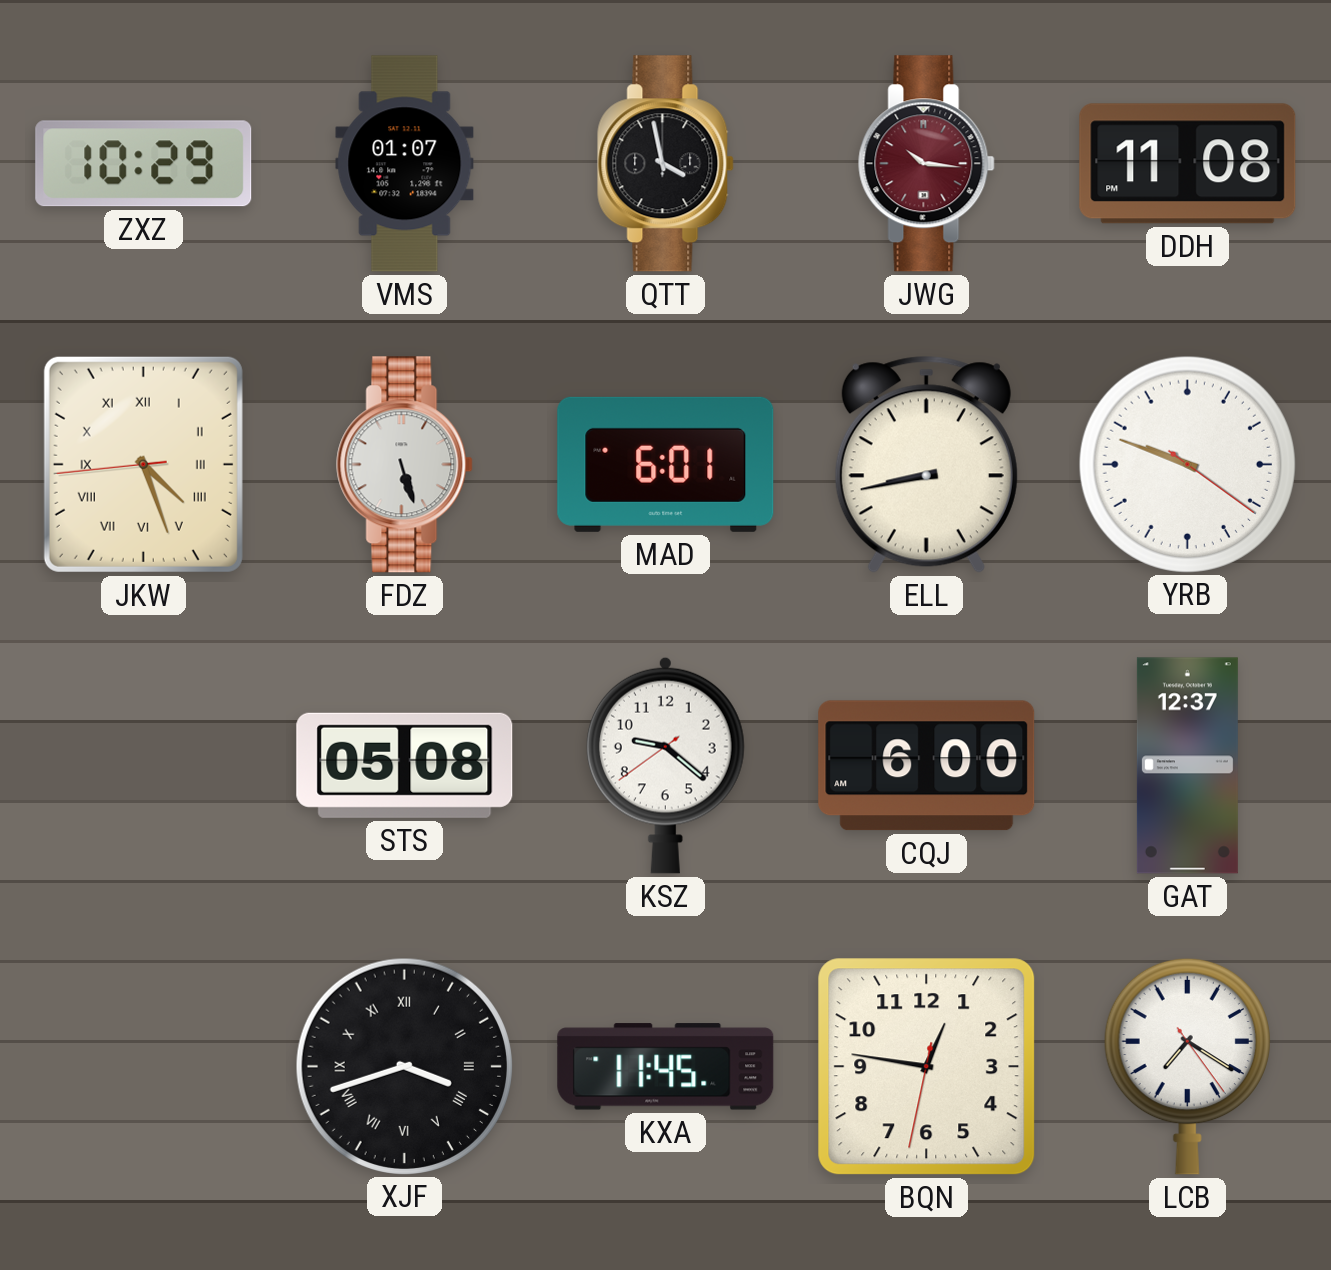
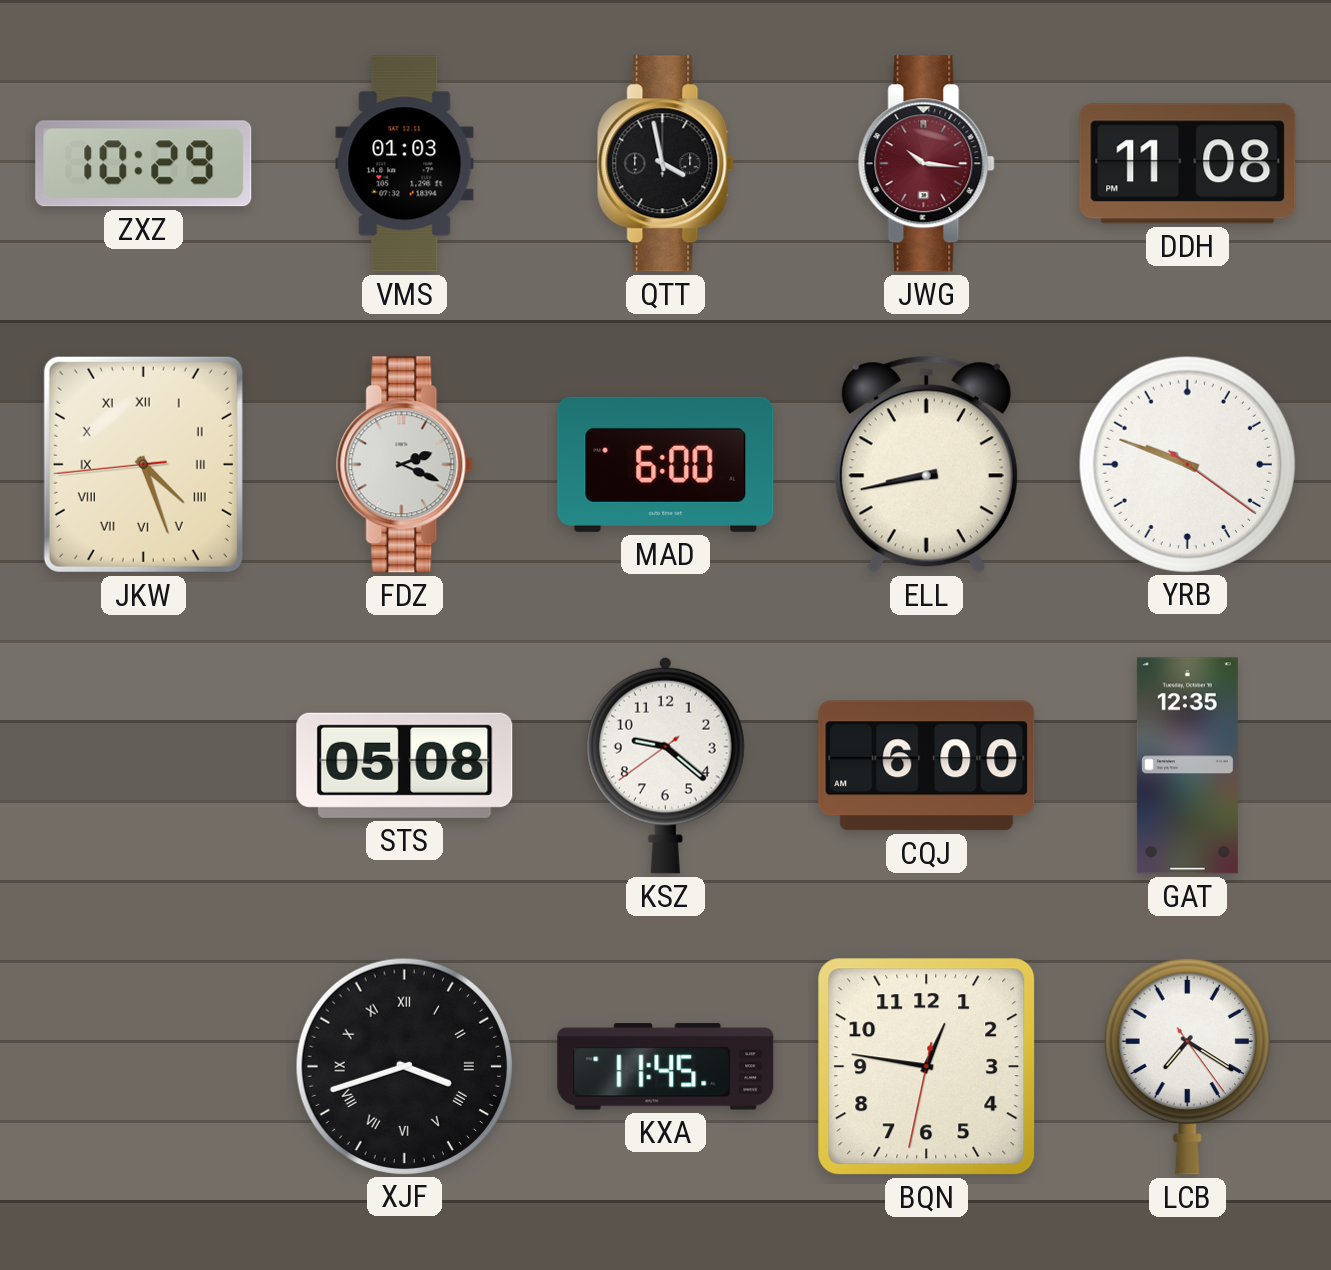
VMS: 01:07 -> 01:03
FDZ: 5:27 -> 2:19
MAD: 6:01 -> 6:00
GAT: 12:37 -> 12:35
